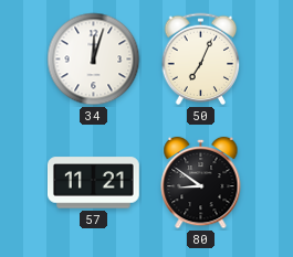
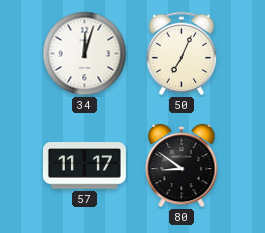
57: 11:21 -> 11:17
